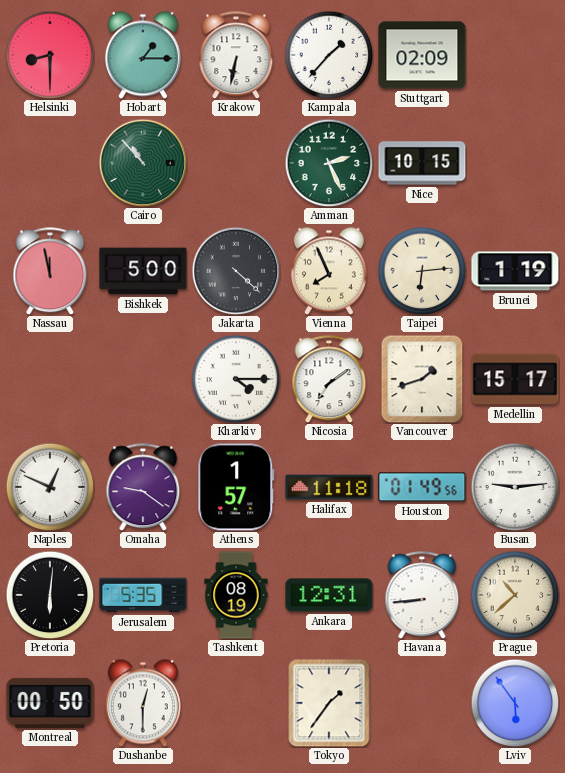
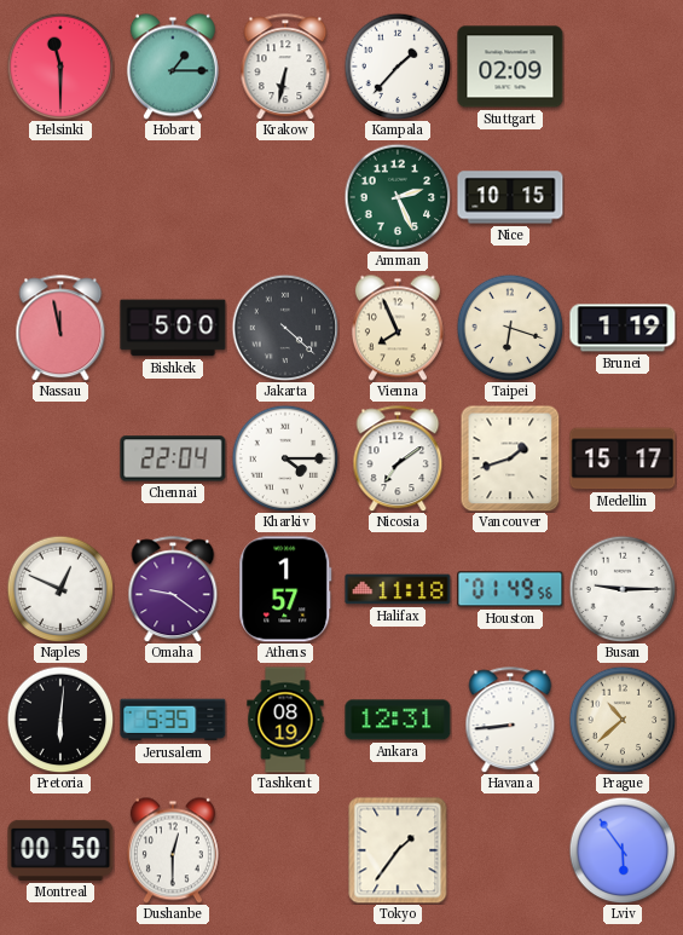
Helsinki: 8:30 -> 11:30
Cairo: 10:53 -> none
Taipei: 6:14 -> 6:18
Chennai: none -> 22:04
Busan: 9:14 -> 9:15
